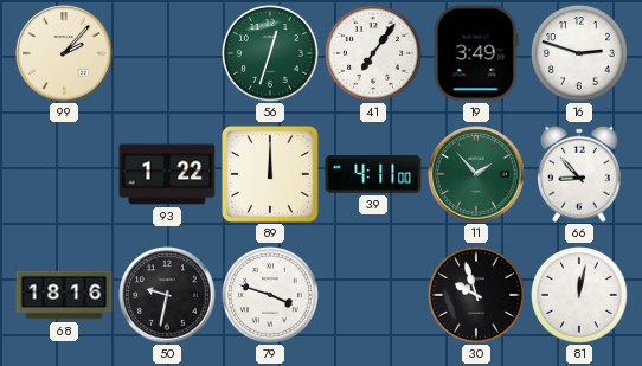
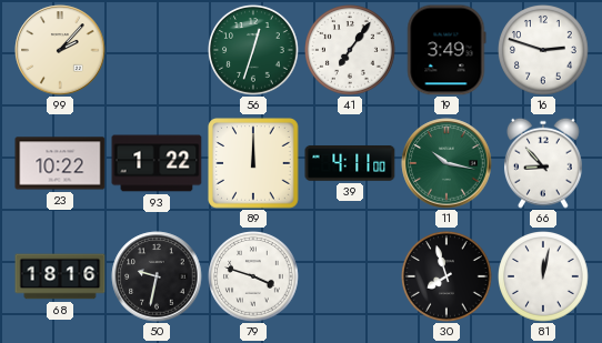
23: none -> 10:22
11: 1:53 -> 10:17
30: 9:57 -> 7:57
